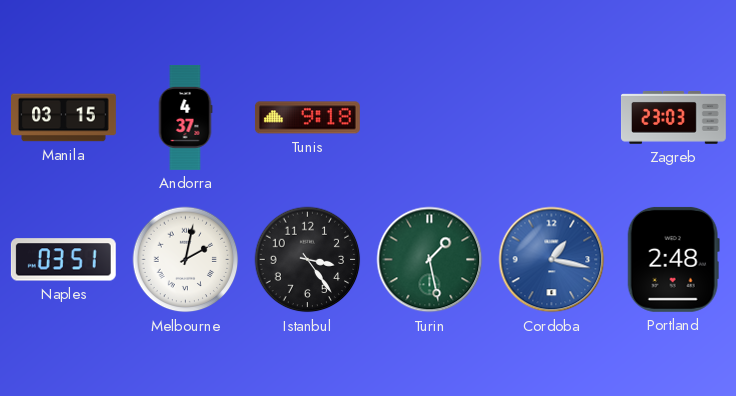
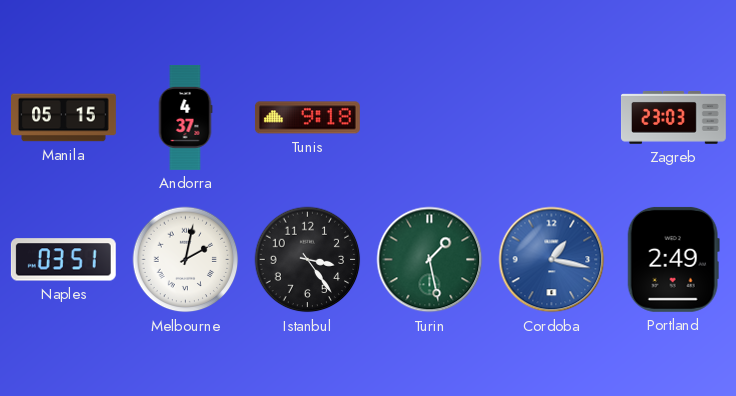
Manila: 03:15 -> 05:15
Portland: 2:48 -> 2:49
